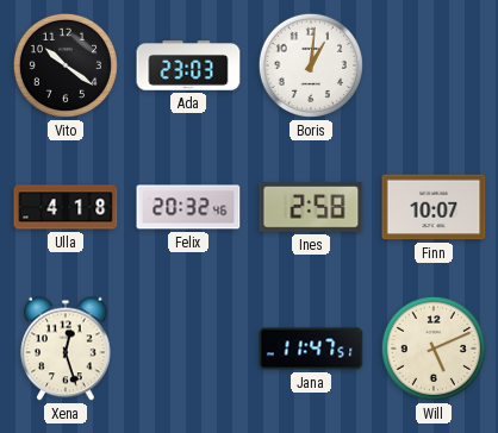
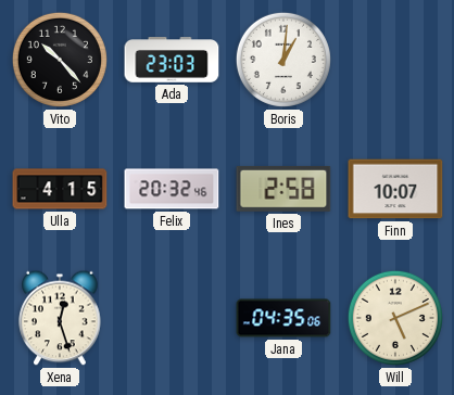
Vito: 10:21 -> 10:23
Ulla: 4:18 -> 4:15
Jana: 11:47 -> 04:35
